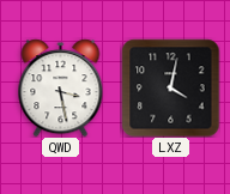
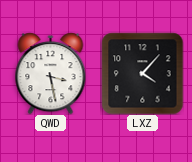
LXZ: 4:02 -> 4:07
